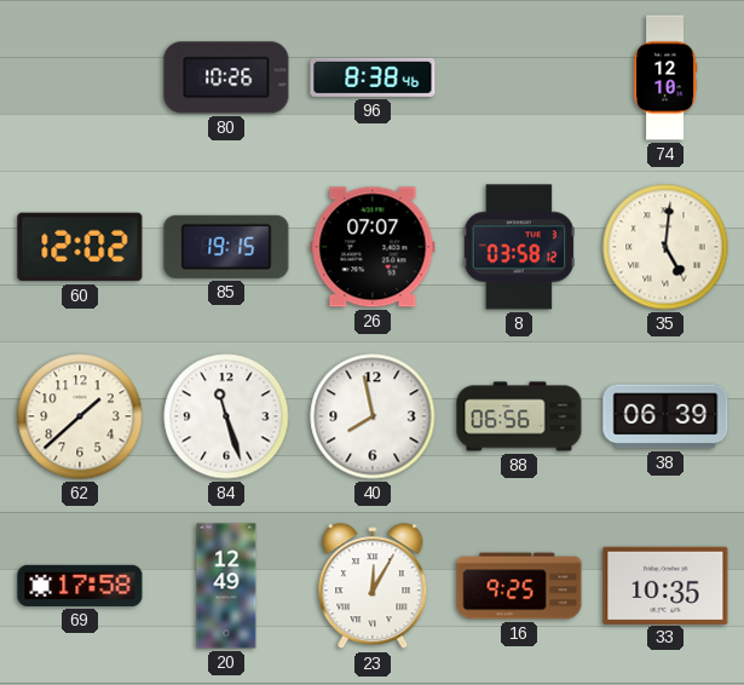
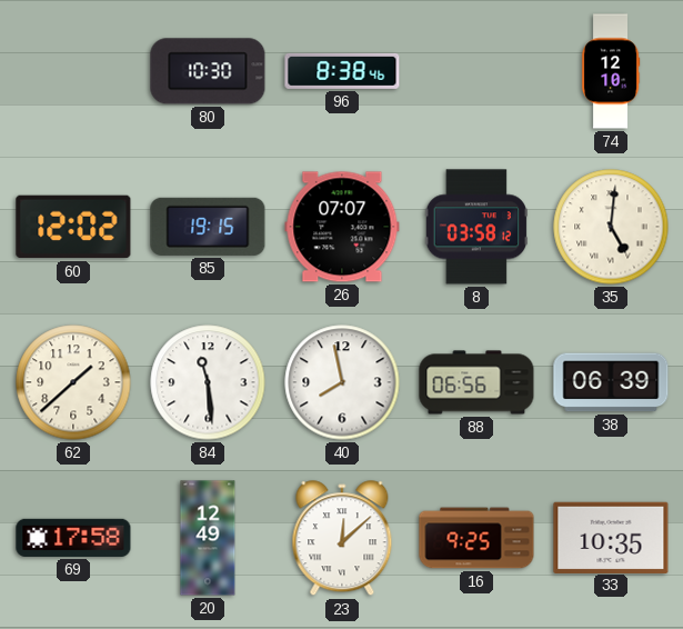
80: 10:26 -> 10:30
84: 11:27 -> 11:29
23: 12:05 -> 12:08
